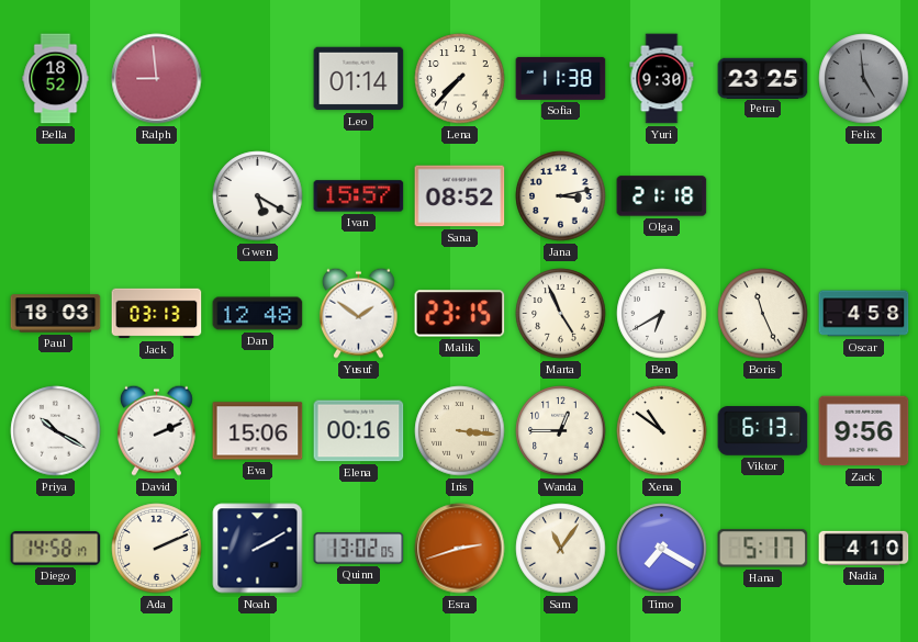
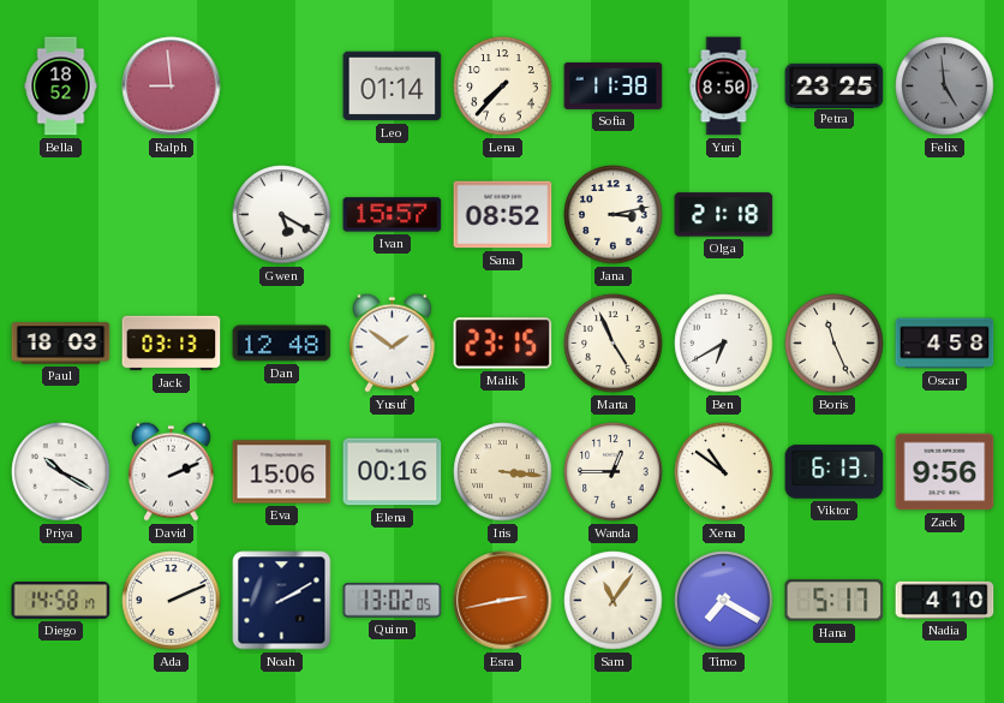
Yuri: 9:30 -> 8:50
Esra: 2:42 -> 2:43
